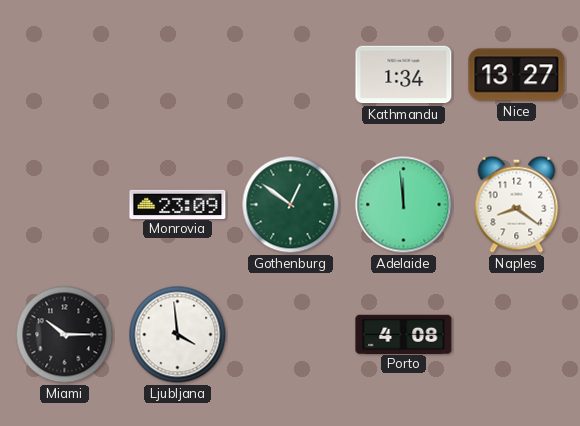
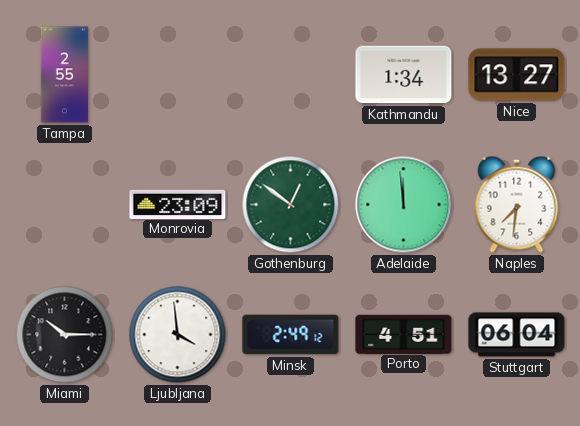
Tampa: none -> 2:55
Naples: 8:21 -> 7:31
Minsk: none -> 2:49
Porto: 4:08 -> 4:51
Stuttgart: none -> 06:04
